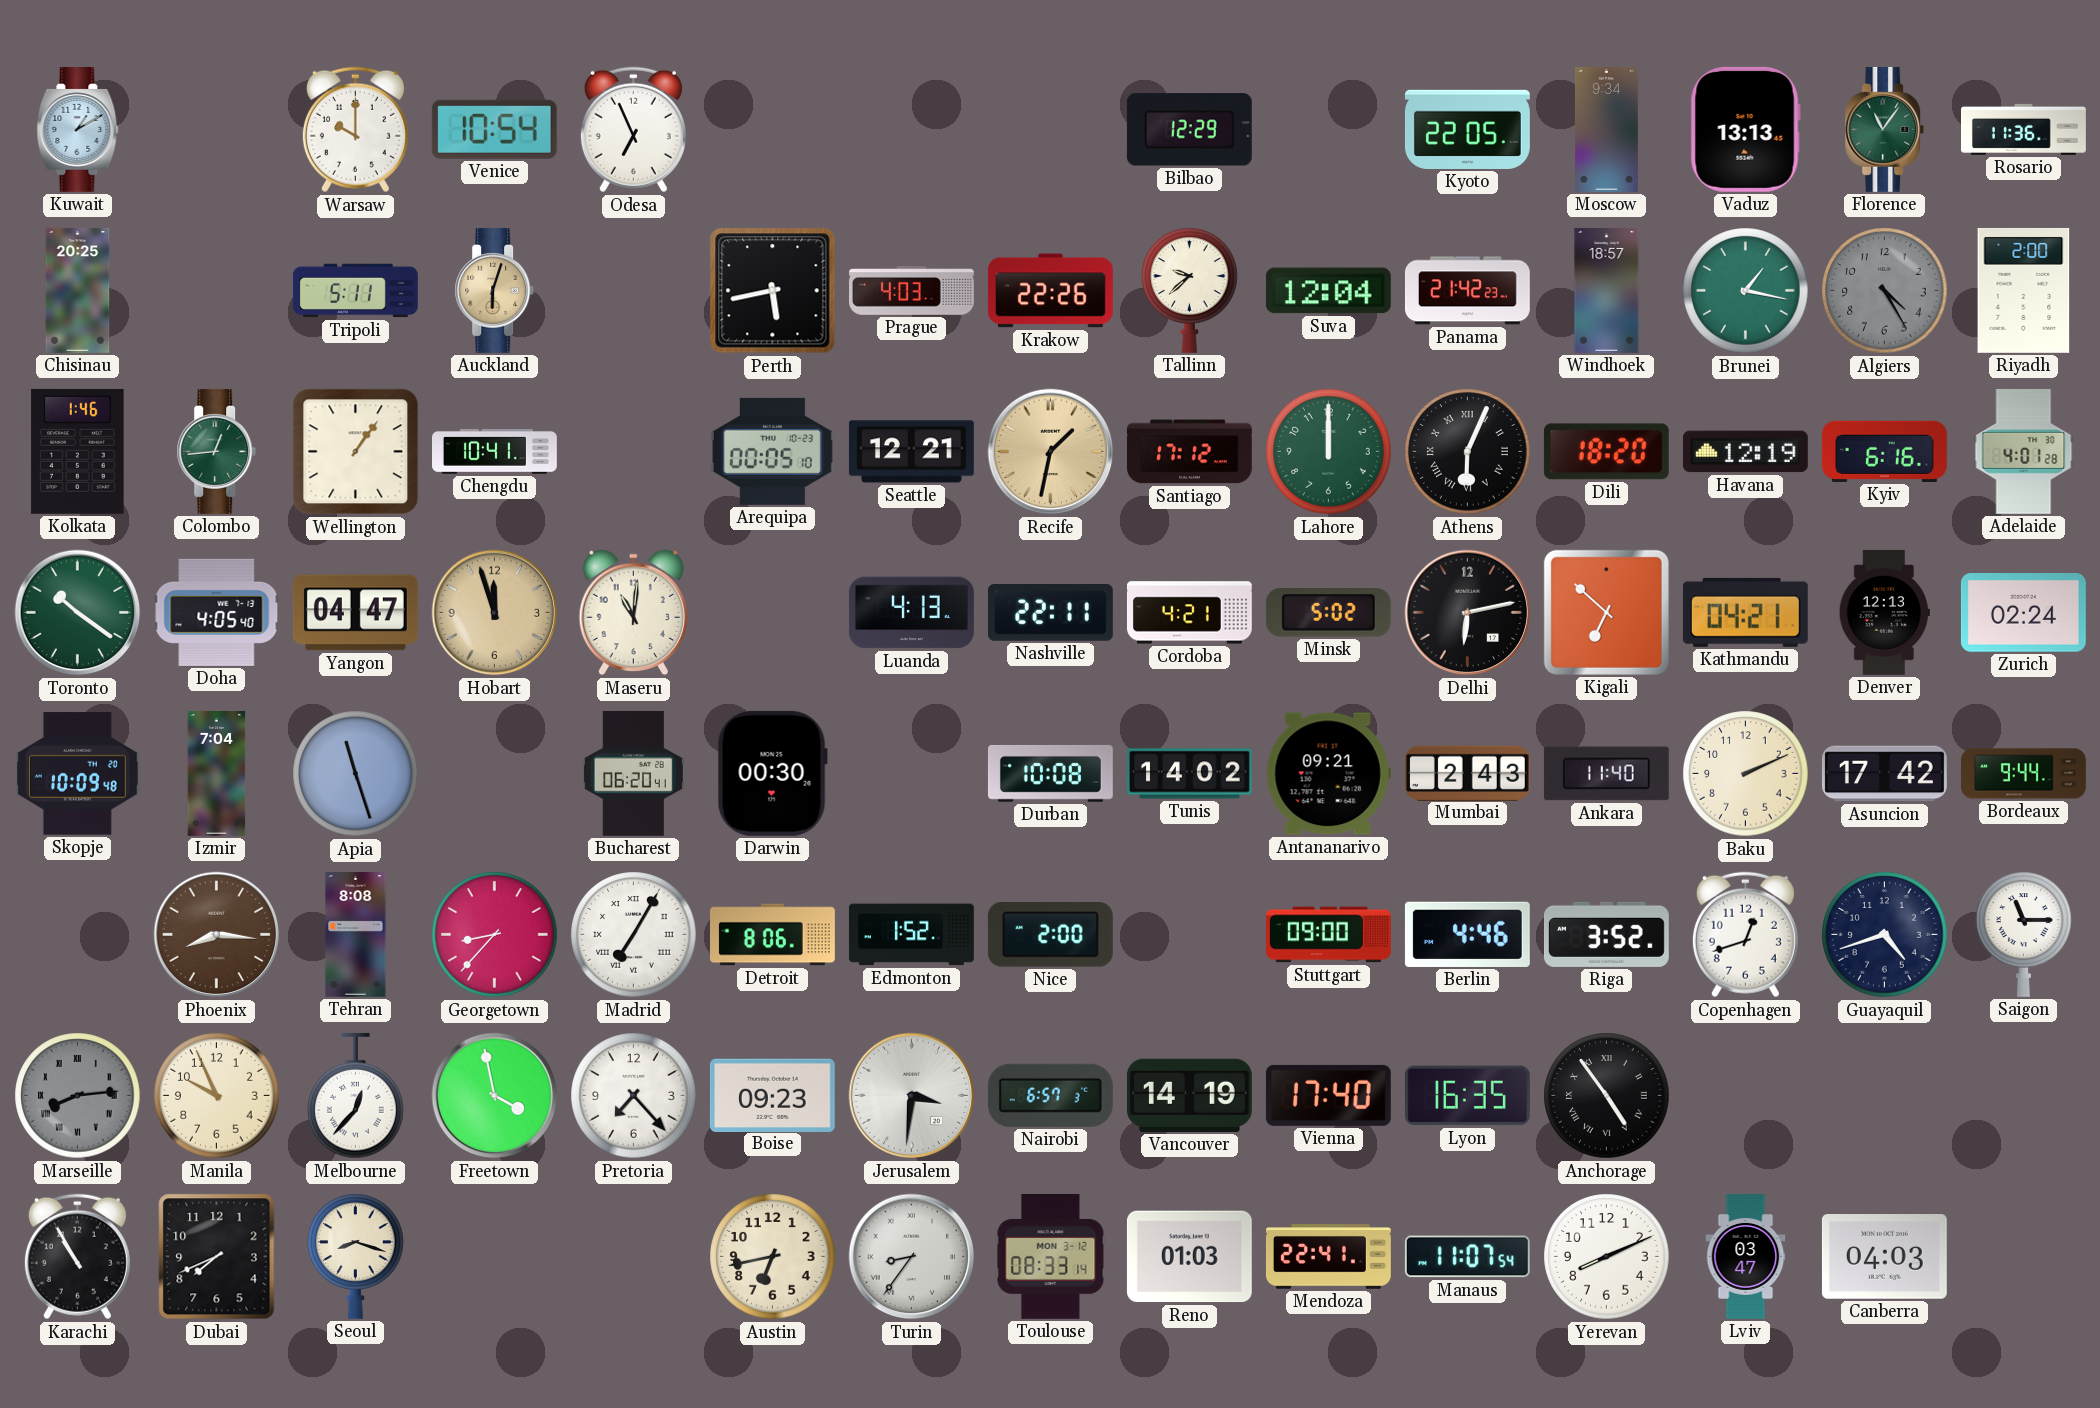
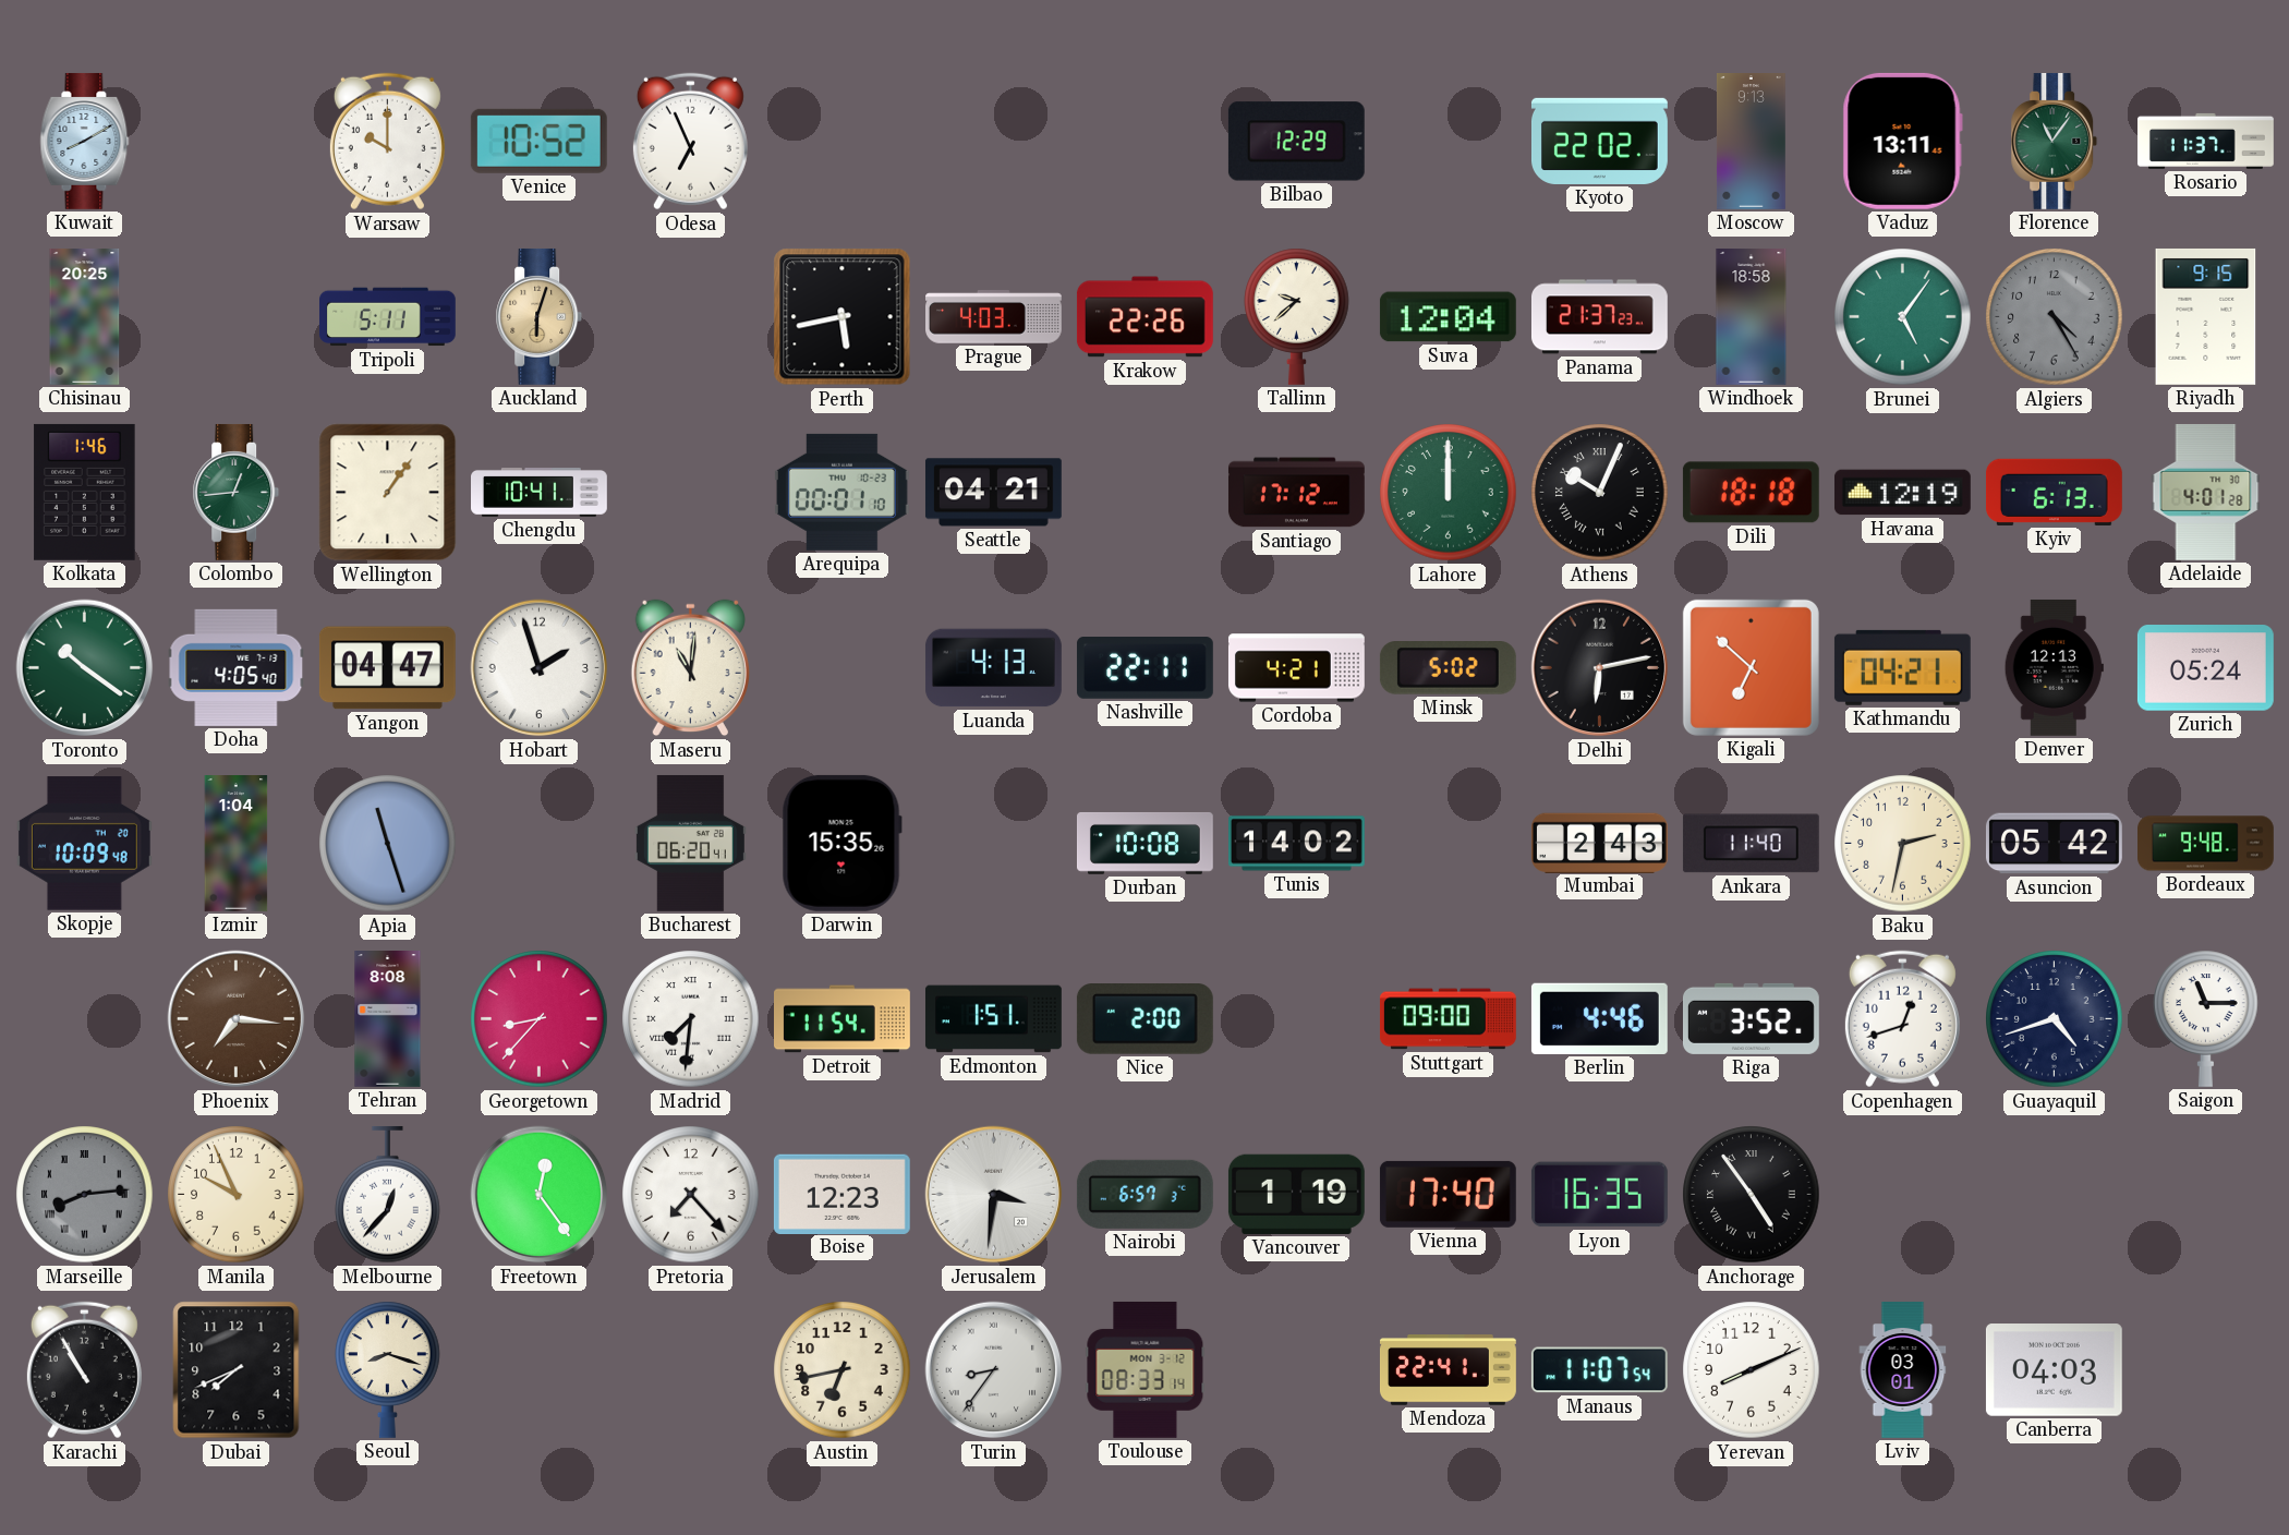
Kuwait: 1:10 -> 8:10
Venice: 10:54 -> 10:52
Kyoto: 22:05 -> 22:02
Moscow: 9:34 -> 9:13
Vaduz: 13:13 -> 13:11
Rosario: 11:36 -> 11:37
Panama: 21:42 -> 21:37
Windhoek: 18:57 -> 18:58
Brunei: 1:17 -> 5:06
Riyadh: 2:00 -> 9:15
Arequipa: 00:05 -> 00:01
Seattle: 12:21 -> 04:21
Recife: 1:32 -> none
Athens: 6:04 -> 10:04
Dili: 18:20 -> 18:18
Kyiv: 6:16 -> 6:13
Hobart: 11:57 -> 1:57
Hobart dial: champagne -> white
Zurich: 02:24 -> 05:24
Izmir: 7:04 -> 1:04
Darwin: 00:30 -> 15:35
Antananarivo: 09:21 -> none
Baku: 2:11 -> 2:32
Asuncion: 17:42 -> 05:42
Bordeaux: 9:44 -> 9:48
Phoenix: 8:16 -> 7:16
Madrid: 7:05 -> 7:31
Detroit: 8:06 -> 11:54
Edmonton: 1:52 -> 1:51
Freetown: 3:58 -> 12:24
Boise: 09:23 -> 12:23
Vancouver: 14:19 -> 1:19
Reno: 01:03 -> none
Lviv: 03:47 -> 03:01
